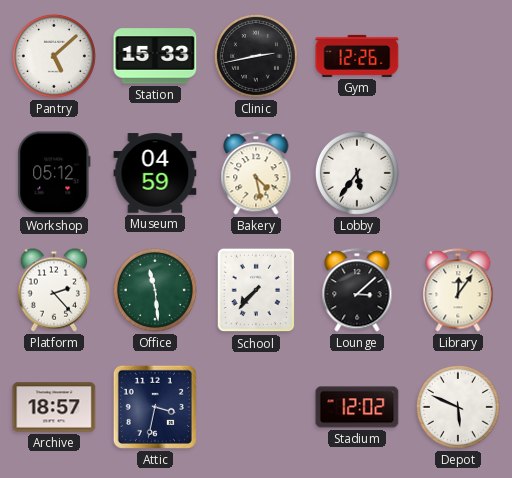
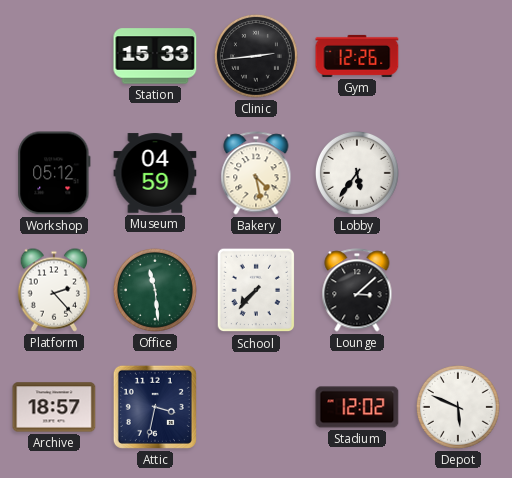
Pantry: 5:08 -> none
Clinic: 2:43 -> 2:44
Library: 12:06 -> none
